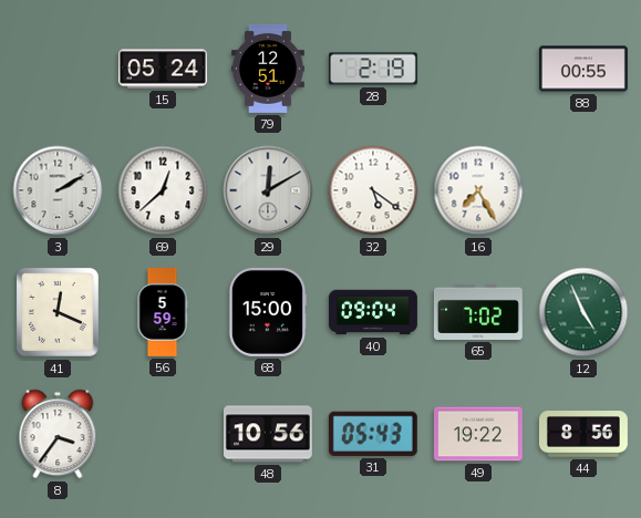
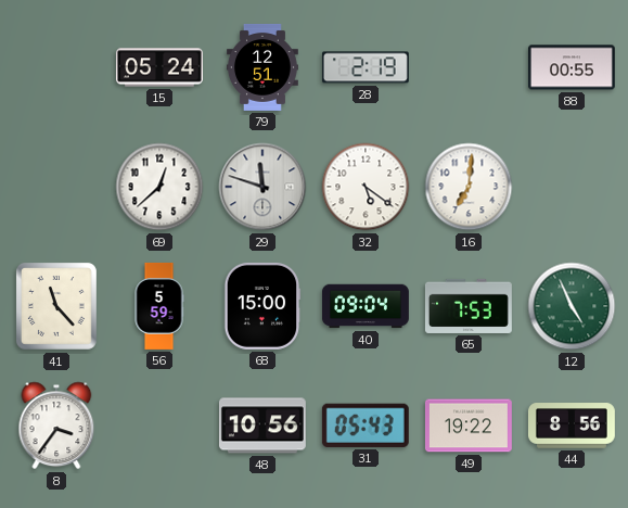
3: 2:10 -> none
29: 12:10 -> 11:48
16: 7:25 -> 7:01
41: 12:19 -> 11:23
65: 7:02 -> 7:53
